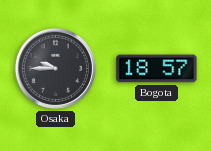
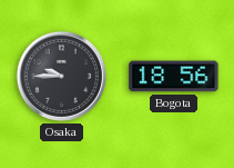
Bogota: 18:57 -> 18:56
